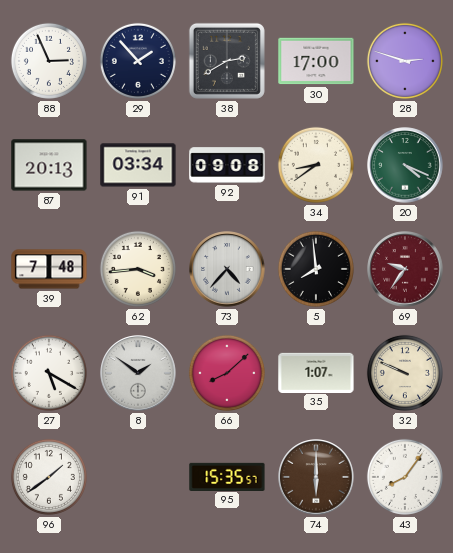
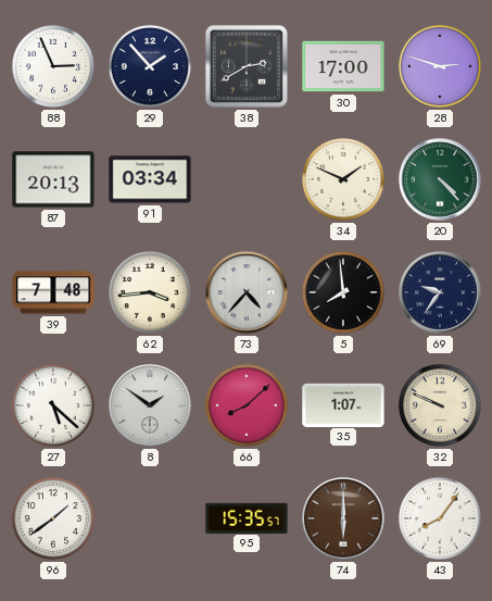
92: 09:08 -> none
34: 8:39 -> 1:49
20: 4:19 -> 4:23
69 dial: burgundy -> navy
27: 5:20 -> 5:22
